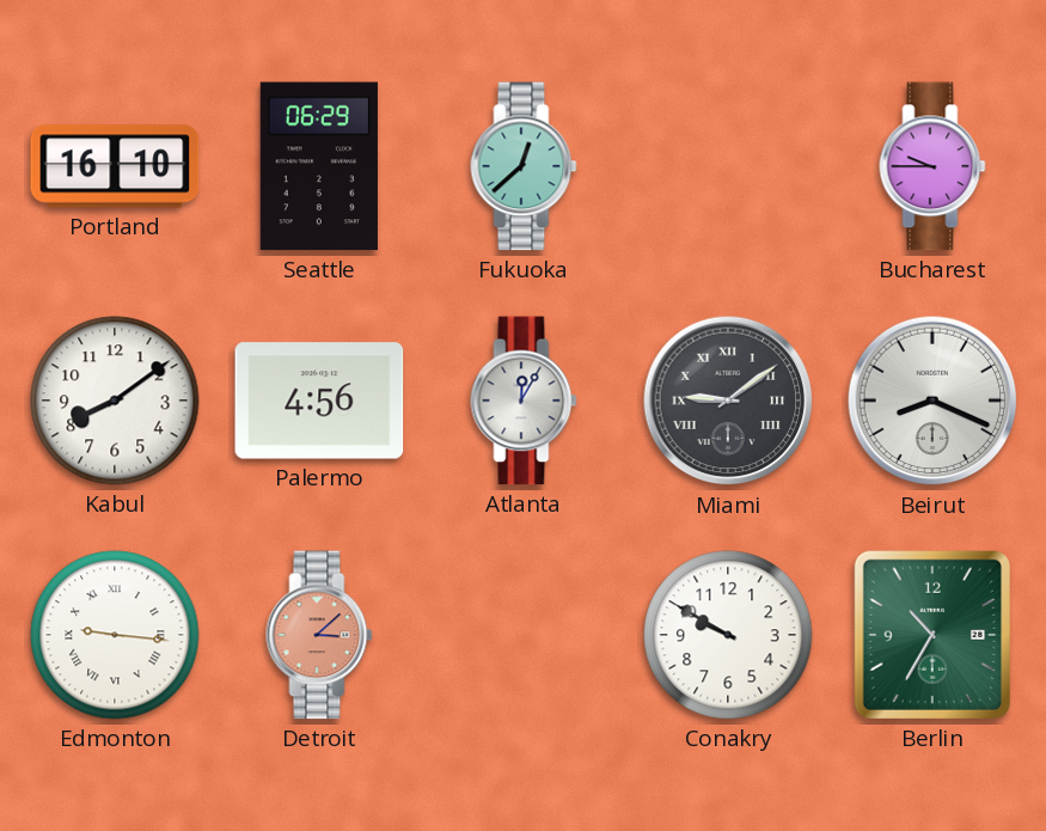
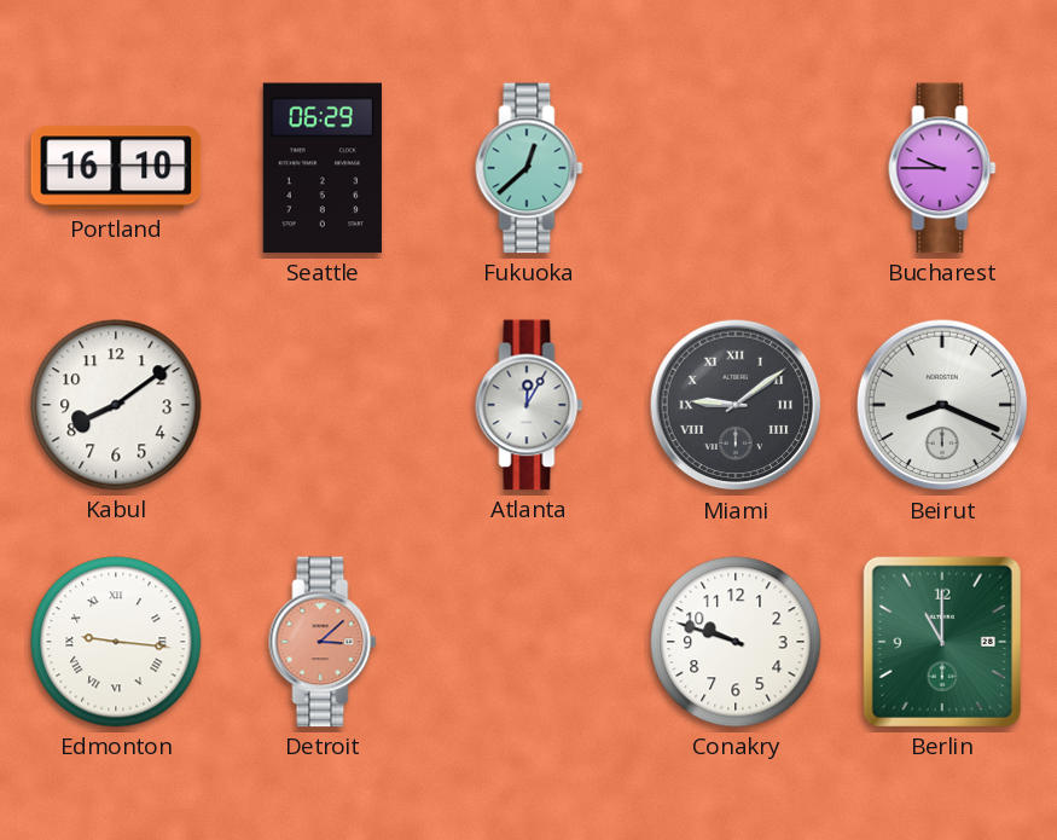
Palermo: 4:56 -> none
Conakry: 9:50 -> 9:48
Berlin: 10:35 -> 11:00
